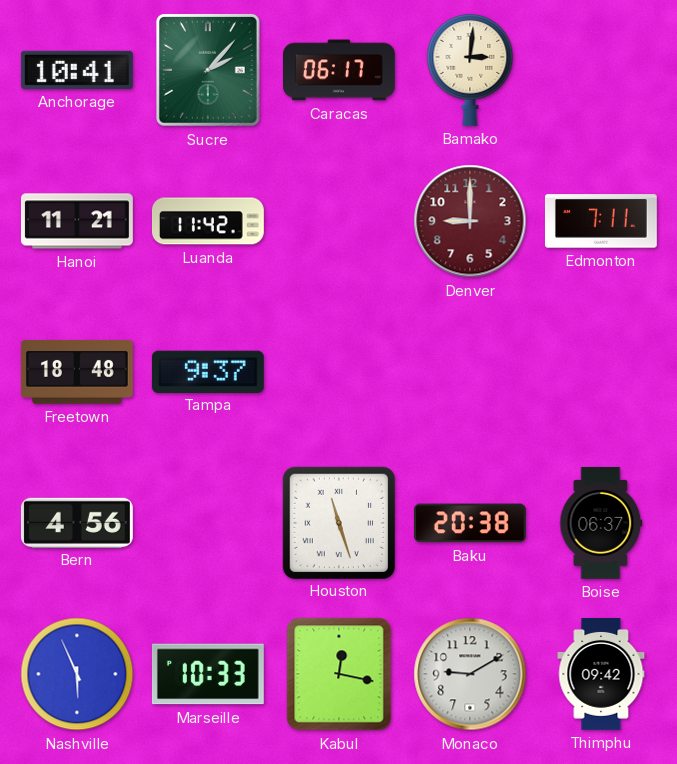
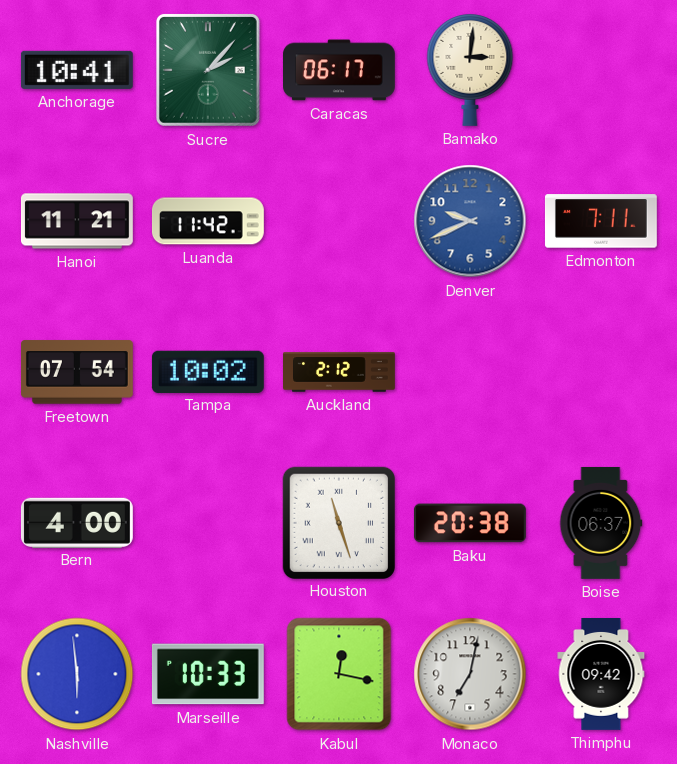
Denver: 9:00 -> 9:41
Denver dial: burgundy -> blue
Freetown: 18:48 -> 07:54
Tampa: 9:37 -> 10:02
Auckland: none -> 2:12
Bern: 4:56 -> 4:00
Nashville: 5:56 -> 5:59
Monaco: 9:10 -> 7:02
